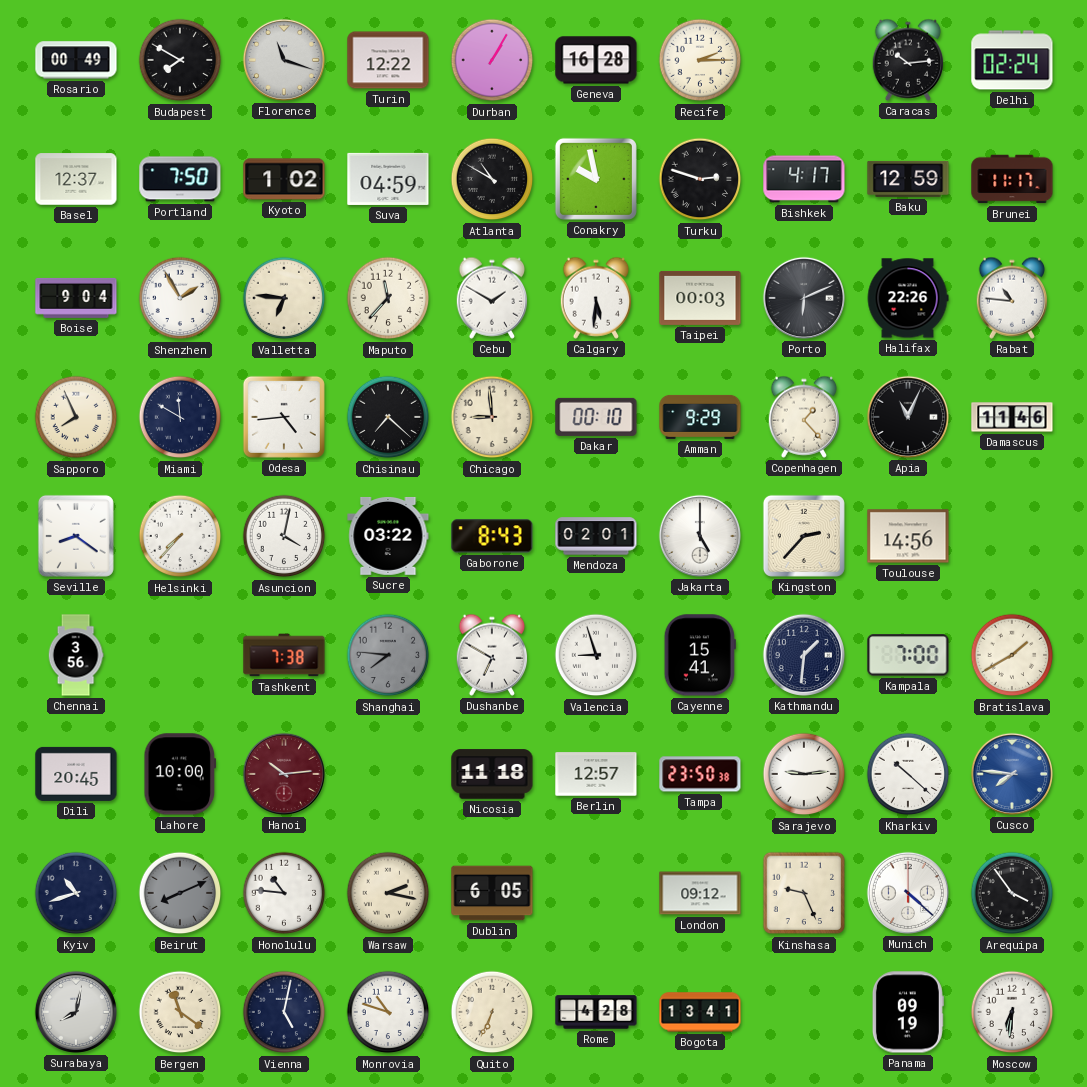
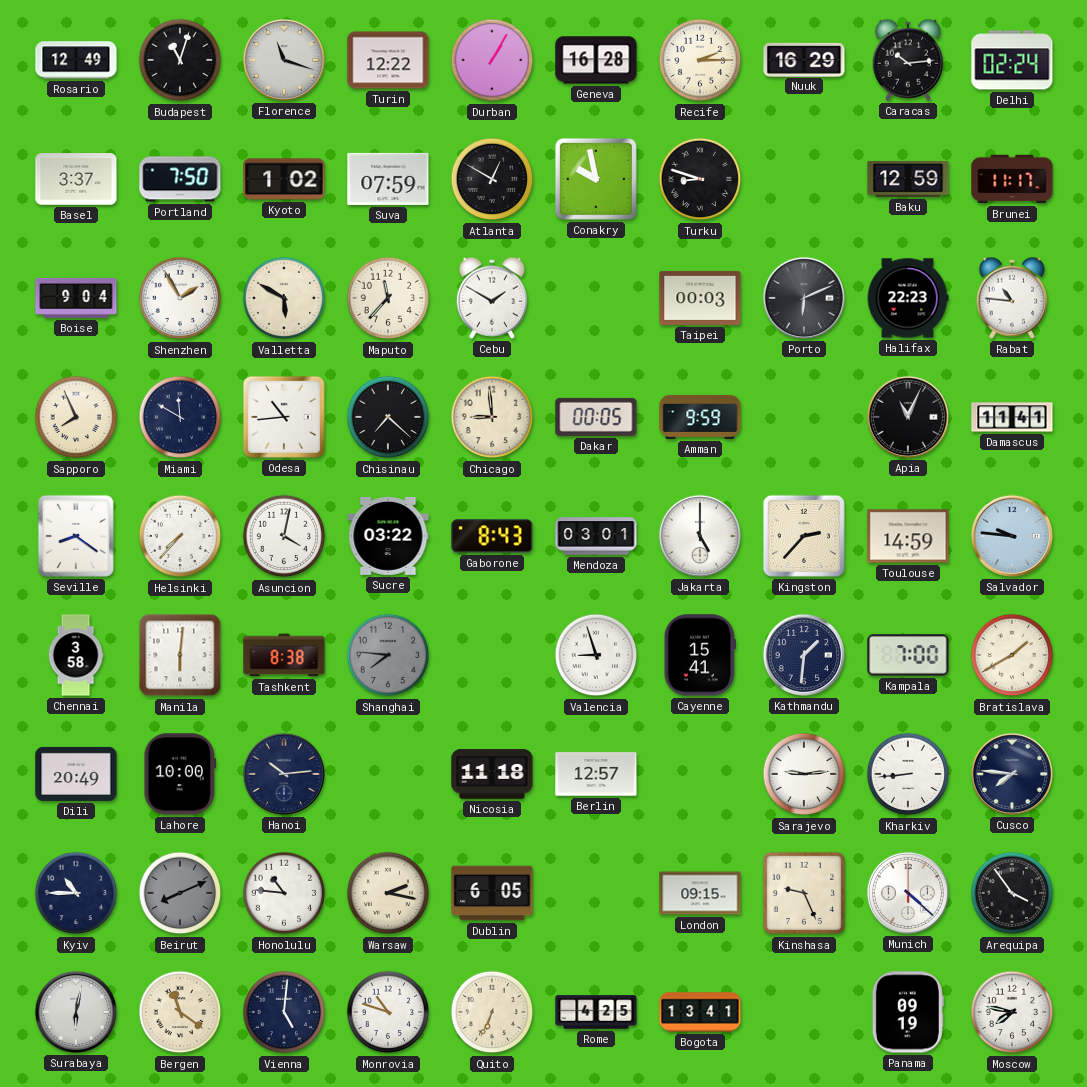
Rosario: 00:49 -> 12:49
Budapest: 7:50 -> 11:03
Nuuk: none -> 16:29
Basel: 12:37 -> 3:37
Suva: 04:59 -> 07:59
Atlanta: 10:50 -> 12:50
Turku: 2:48 -> 8:48
Bishkek: 4:17 -> none
Valletta: 6:46 -> 5:50
Calgary: 5:31 -> none
Halifax: 22:26 -> 22:23
Odesa: 4:44 -> 10:44
Dakar: 00:10 -> 00:05
Amman: 9:29 -> 9:59
Copenhagen: 1:23 -> none
Damascus: 11:46 -> 11:41
Mendoza: 02:01 -> 03:01
Toulouse: 14:56 -> 14:59
Salvador: none -> 9:46
Chennai: 3:56 -> 3:58
Manila: none -> 6:01
Tashkent: 7:38 -> 8:38
Dushanbe: 6:50 -> none
Dili: 20:45 -> 20:49
Hanoi dial: burgundy -> navy
Tampa: 23:50 -> none
Kharkiv: 10:22 -> 8:44
Cusco dial: blue -> navy
Kyiv: 10:42 -> 10:45
London: 09:12 -> 09:15
Surabaya: 8:02 -> 6:02
Vienna: 5:02 -> 5:01
Rome: 4:28 -> 4:25
Moscow: 6:31 -> 7:47
